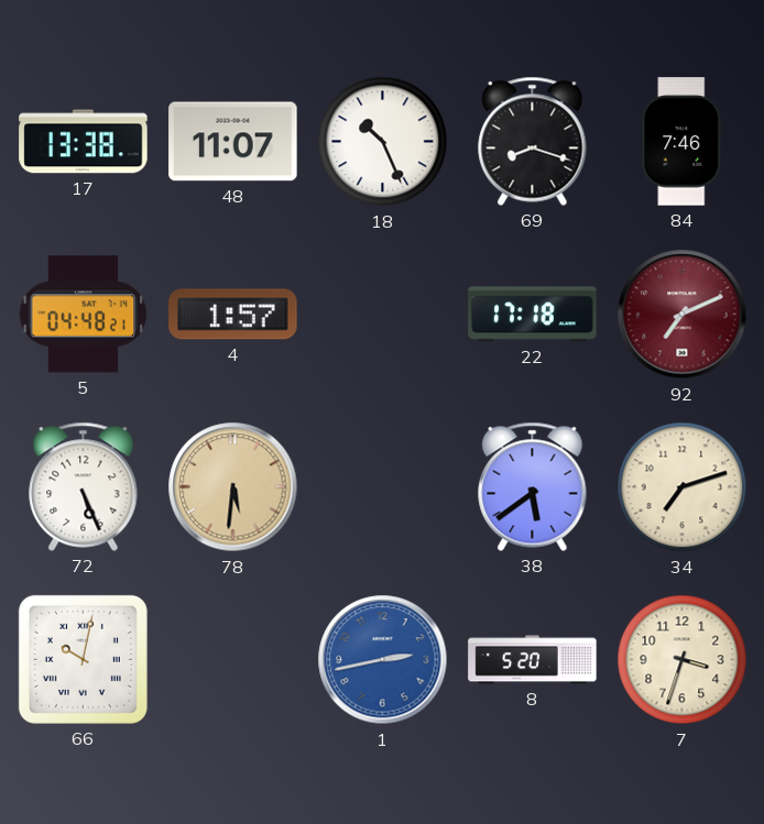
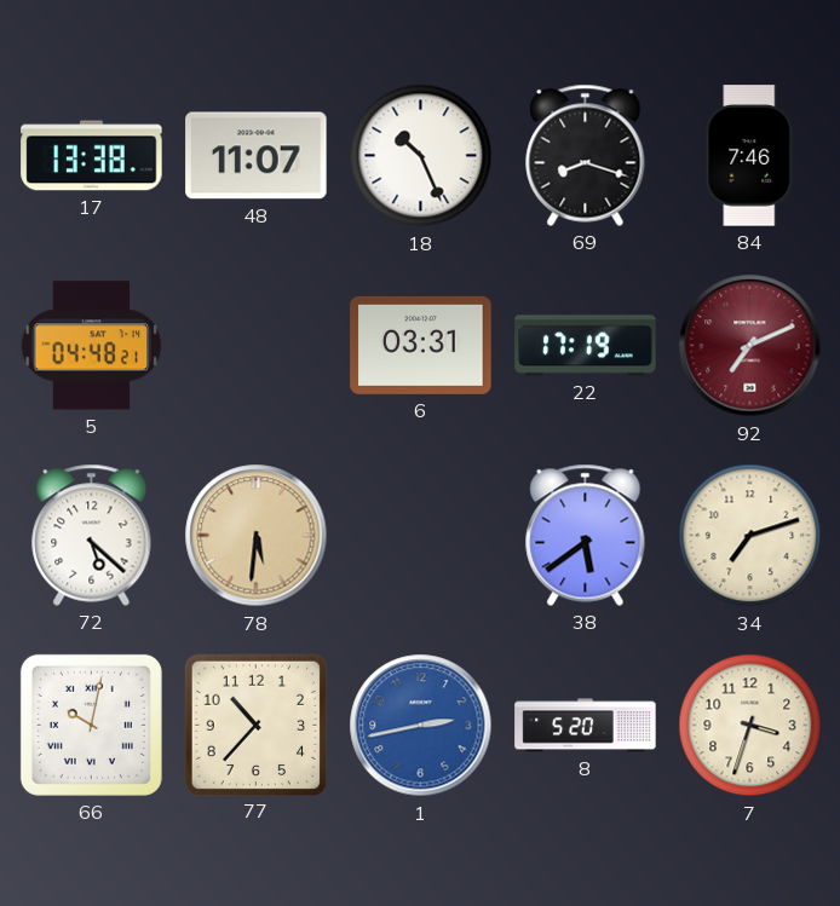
4: 1:57 -> none
6: none -> 03:31
22: 17:18 -> 17:19
72: 5:26 -> 5:22
77: none -> 10:37
